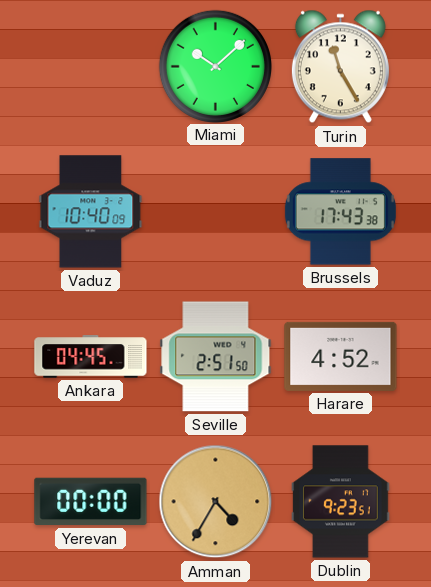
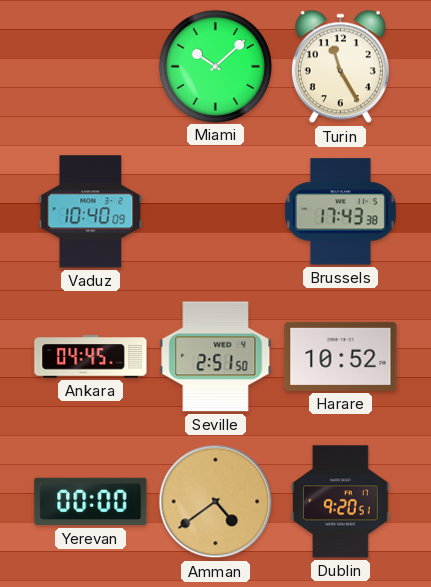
Harare: 4:52 -> 10:52
Amman: 4:35 -> 4:39
Dublin: 9:23 -> 9:20
